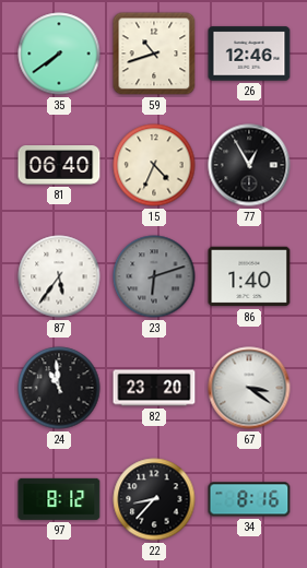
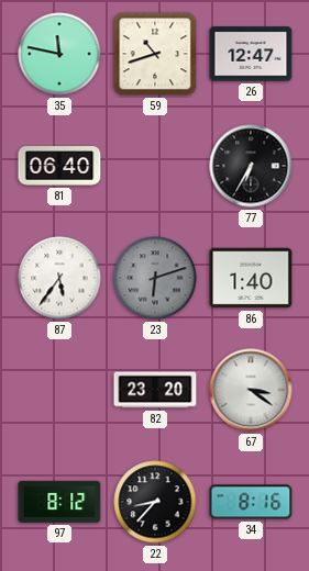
35: 7:39 -> 11:47
26: 12:46 -> 12:47
15: 4:34 -> none
77: 12:55 -> 6:35
24: 10:59 -> none
